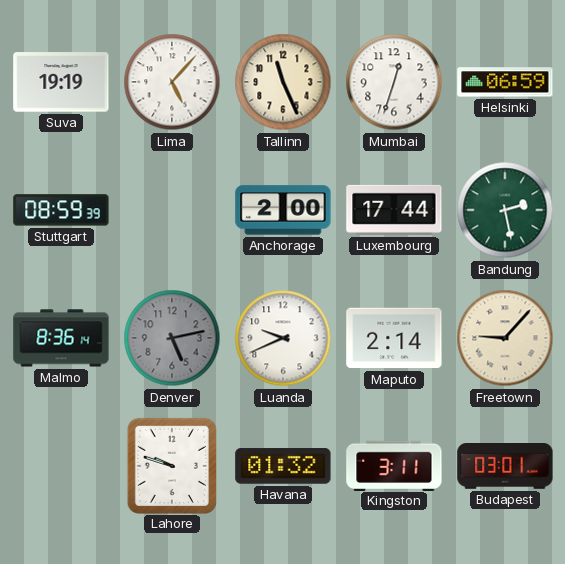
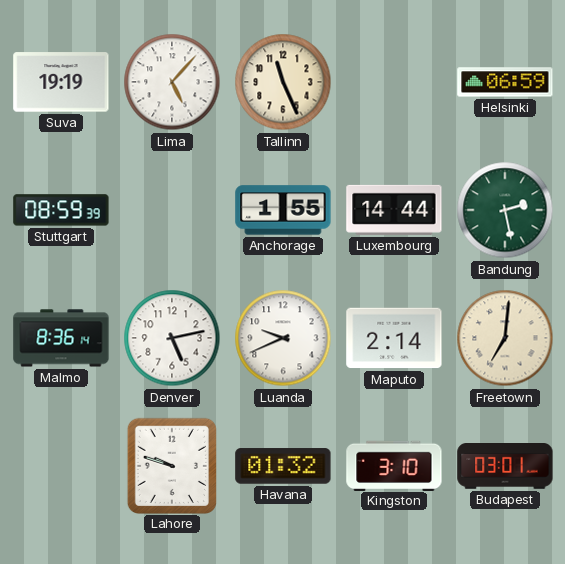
Mumbai: 12:33 -> none
Anchorage: 2:00 -> 1:55
Luxembourg: 17:44 -> 14:44
Denver dial: grey -> white
Freetown: 9:07 -> 7:01
Kingston: 3:11 -> 3:10
